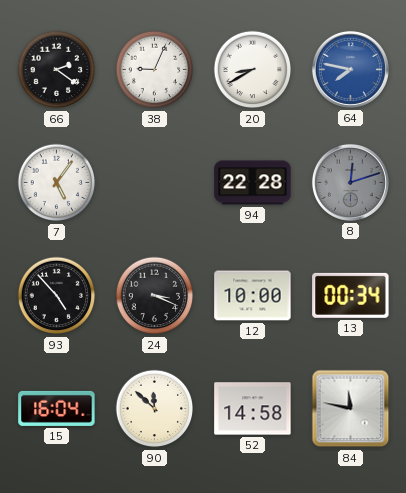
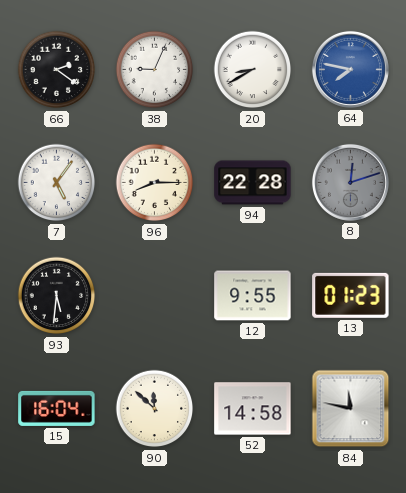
96: none -> 8:15
93: 4:53 -> 5:31
24: 3:19 -> none
12: 10:00 -> 9:55
13: 00:34 -> 01:23
